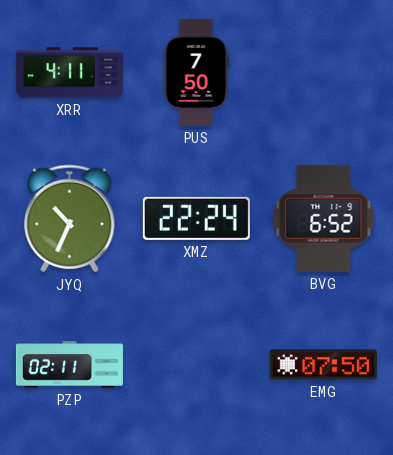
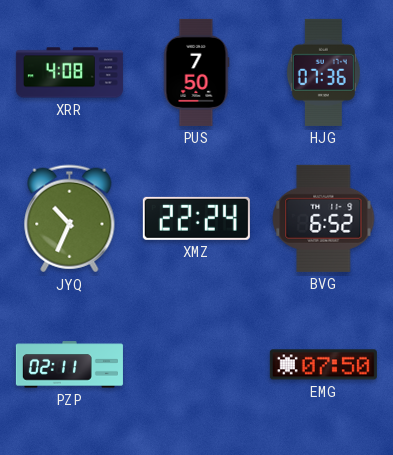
XRR: 4:11 -> 4:08
HJG: none -> 07:36
